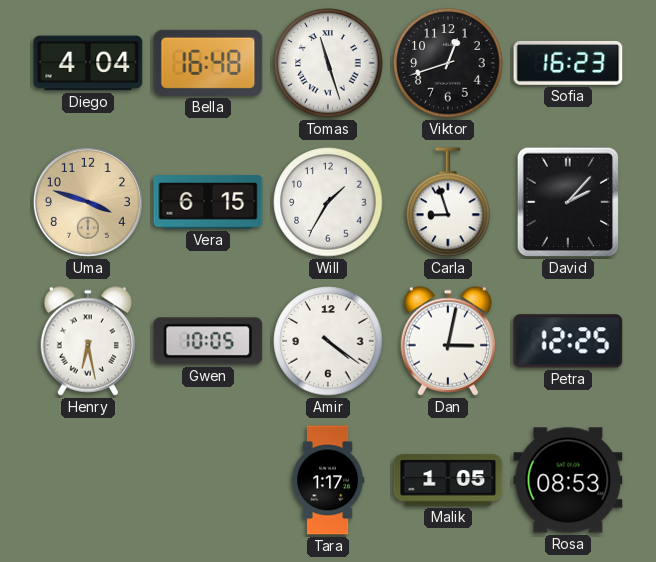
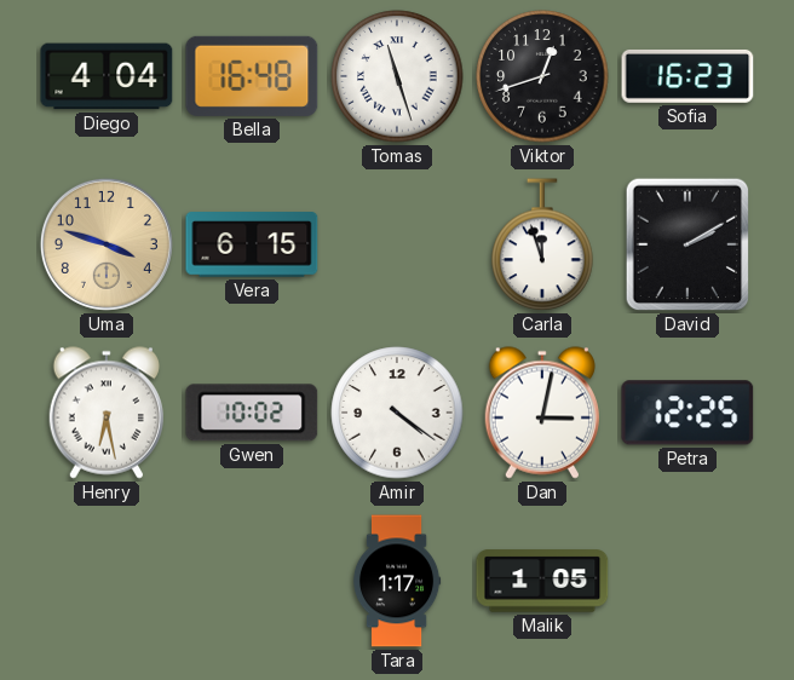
Will: 1:35 -> none
Carla: 8:57 -> 11:57
David: 2:07 -> 2:10
Gwen: 10:05 -> 10:02
Rosa: 08:53 -> none
